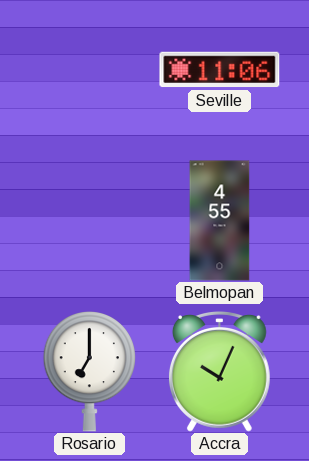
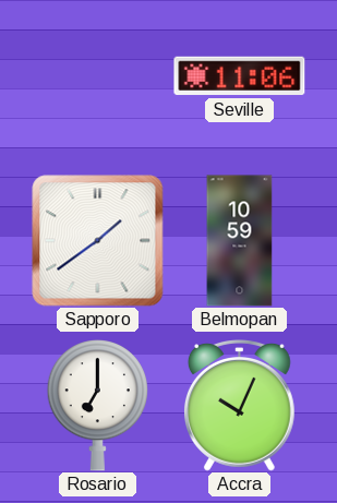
Sapporo: none -> 1:39
Belmopan: 4:55 -> 10:59
